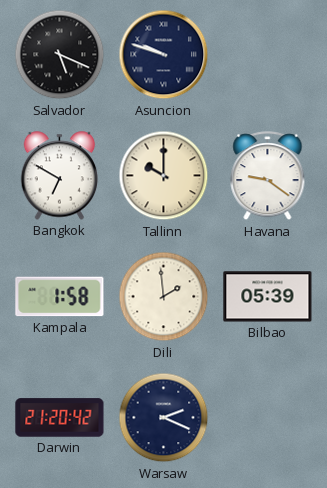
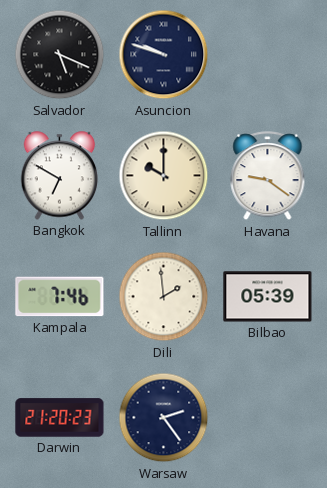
Kampala: 1:58 -> 7:46
Darwin: 21:20:42 -> 21:20:23
Warsaw: 2:19 -> 2:24
